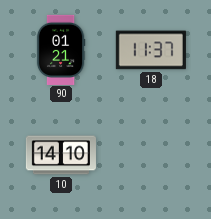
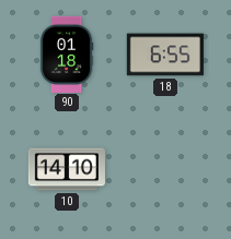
90: 01:21 -> 01:18
18: 11:37 -> 6:55
